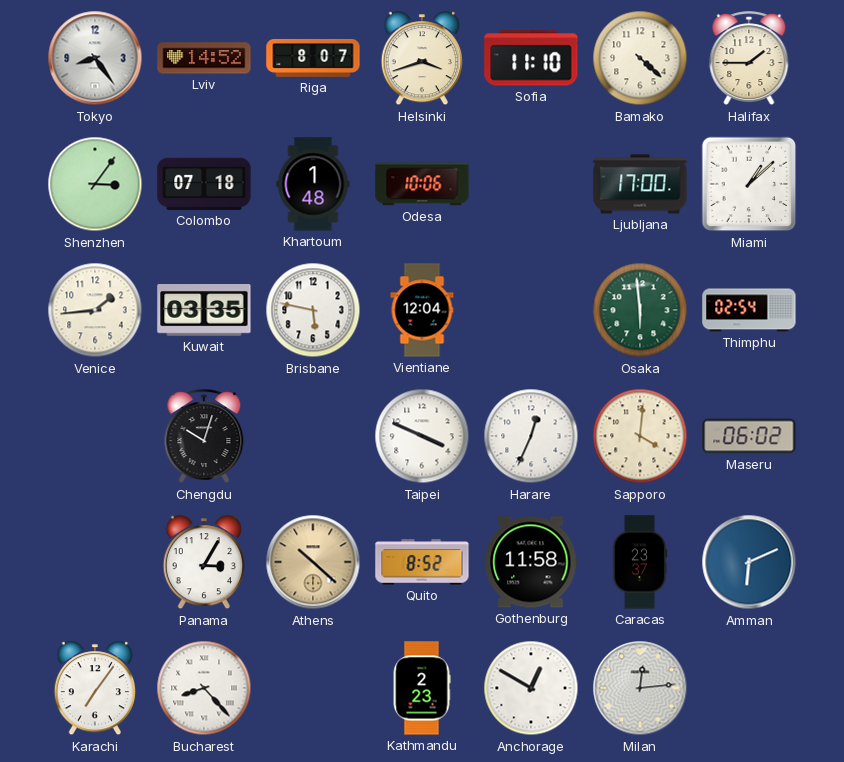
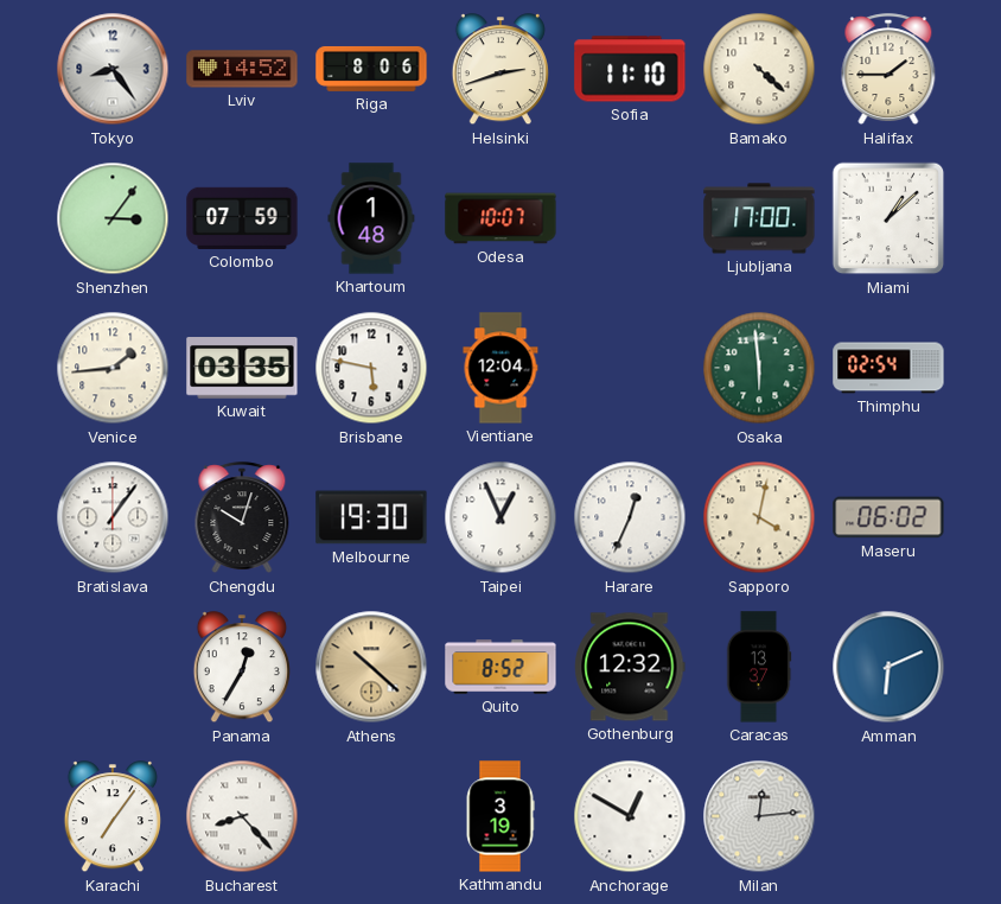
Riga: 8:07 -> 8:06
Helsinki: 3:42 -> 2:42
Colombo: 07:18 -> 07:59
Odesa: 10:06 -> 10:07
Bratislava: none -> 1:06
Melbourne: none -> 19:30
Taipei: 3:49 -> 12:56
Sapporo: 4:01 -> 4:02
Panama: 3:05 -> 12:35
Gothenburg: 11:58 -> 12:32
Caracas: 23:37 -> 13:37
Kathmandu: 2:23 -> 3:19
